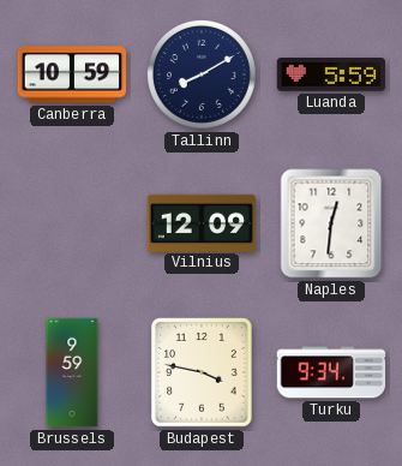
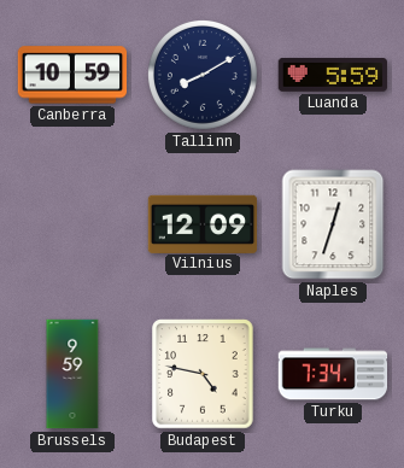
Naples: 12:31 -> 12:33
Budapest: 3:47 -> 4:47
Turku: 9:34 -> 7:34
